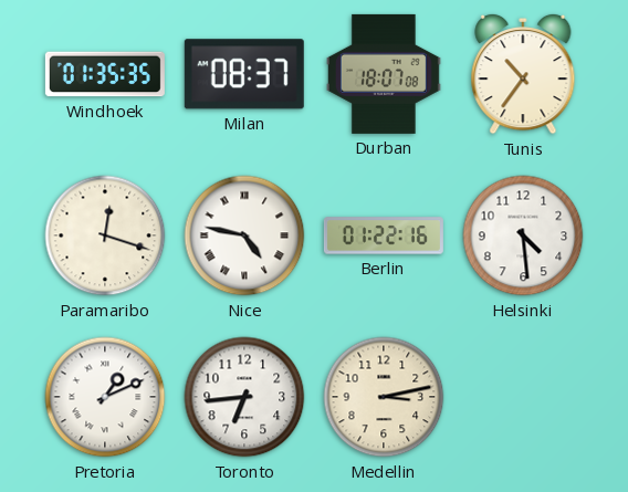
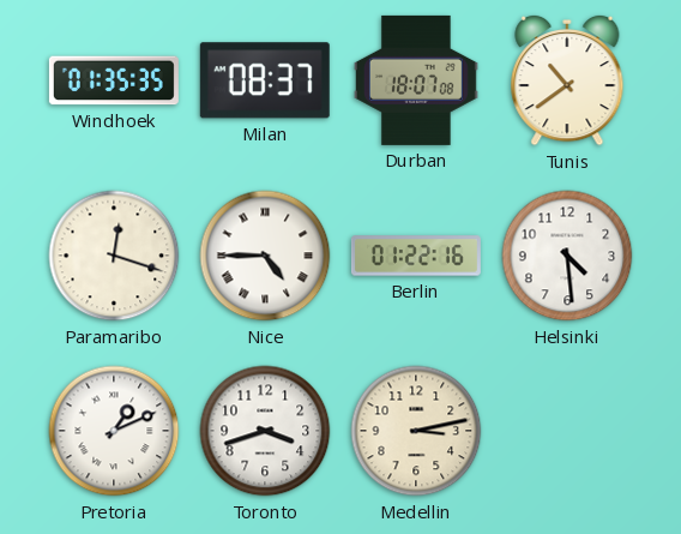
Tunis: 10:36 -> 10:39
Nice: 4:47 -> 4:45
Toronto: 6:44 -> 3:42
